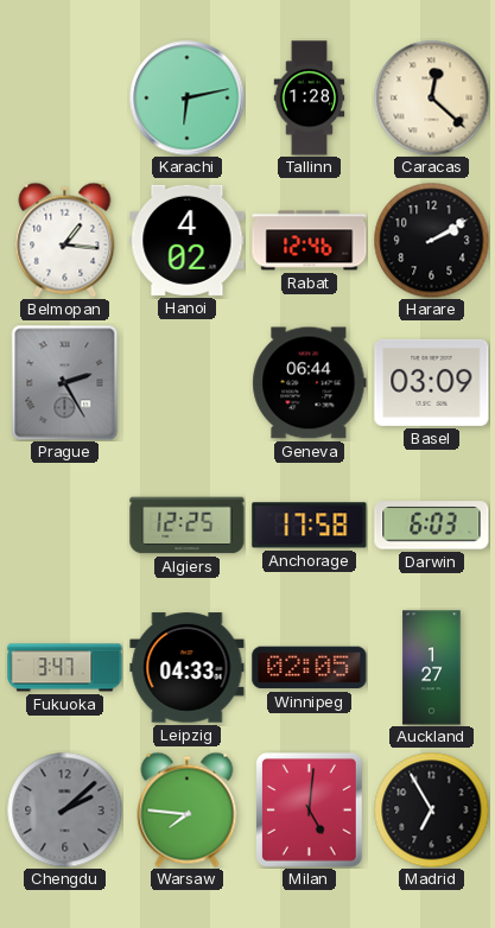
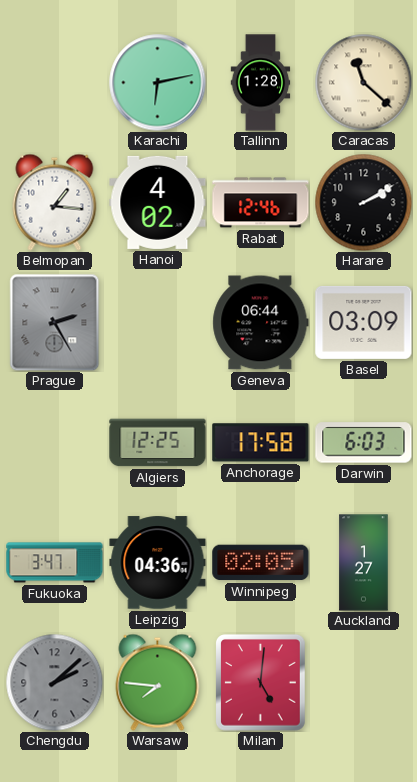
Caracas: 12:22 -> 11:22
Leipzig: 04:33 -> 04:36
Madrid: 6:55 -> none
